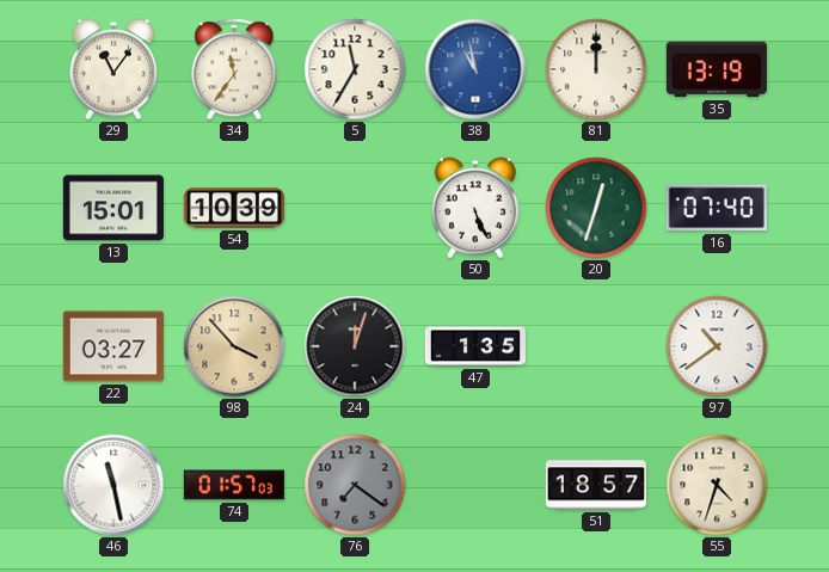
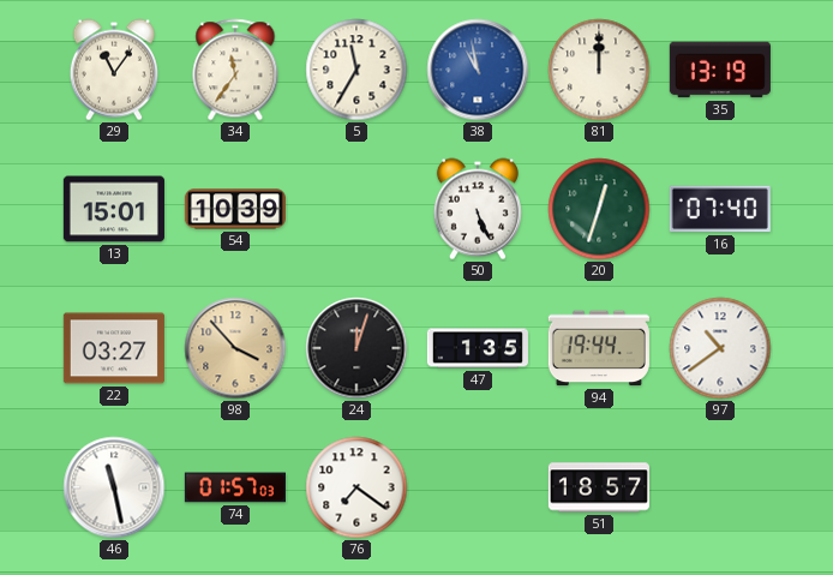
94: none -> 19:44
76 dial: grey -> white
55: 4:33 -> none
